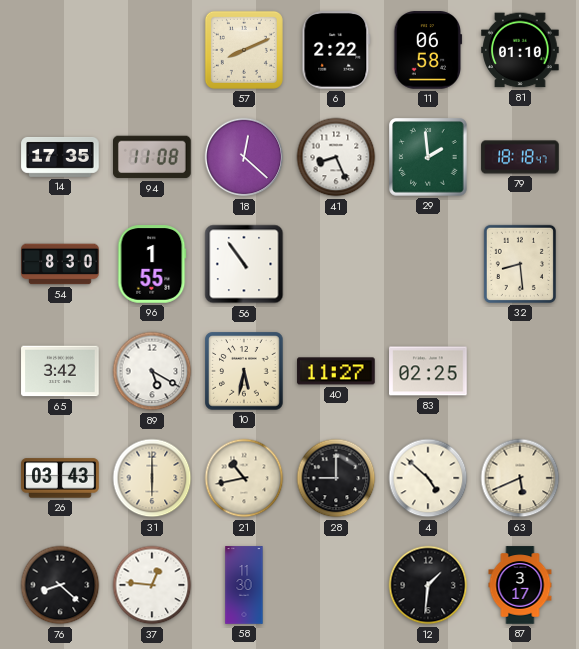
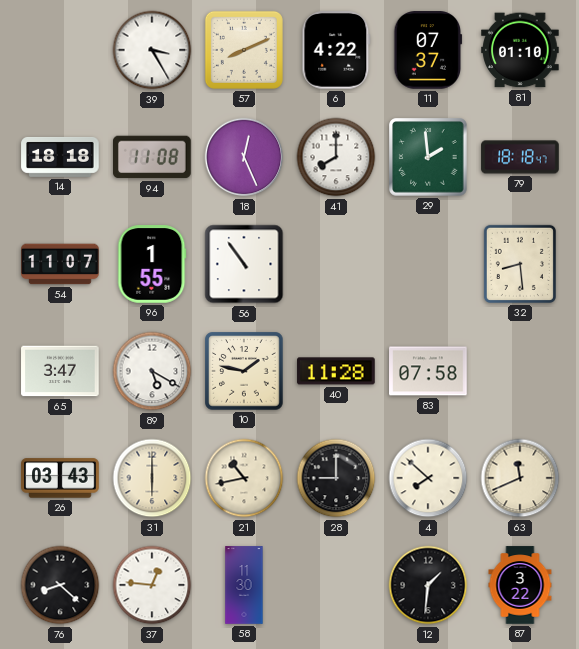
39: none -> 3:25
6: 2:22 -> 4:22
11: 06:58 -> 07:37
14: 17:35 -> 18:18
18: 12:22 -> 12:26
41: 8:26 -> 8:00
54: 8:30 -> 11:07
65: 3:42 -> 3:47
10: 5:32 -> 1:47
40: 11:27 -> 11:28
83: 02:25 -> 07:58
4: 4:52 -> 7:52
63: 5:41 -> 11:41
87: 3:17 -> 3:22
